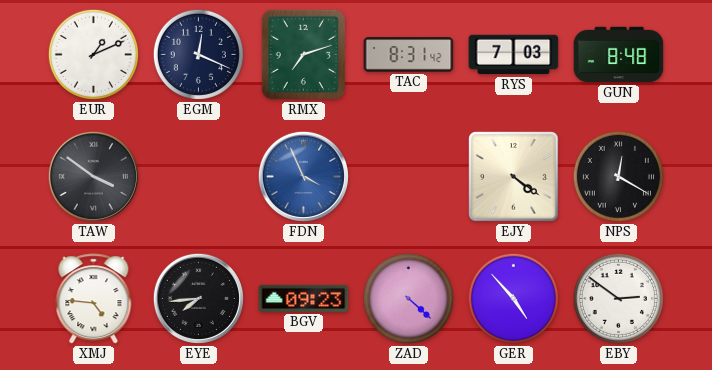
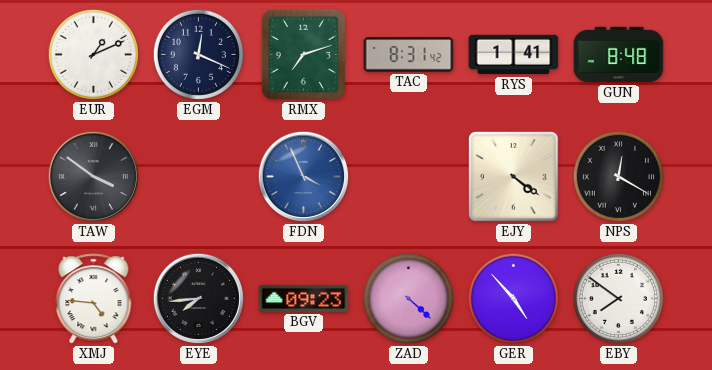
RYS: 7:03 -> 1:41
EBY: 2:51 -> 7:51
